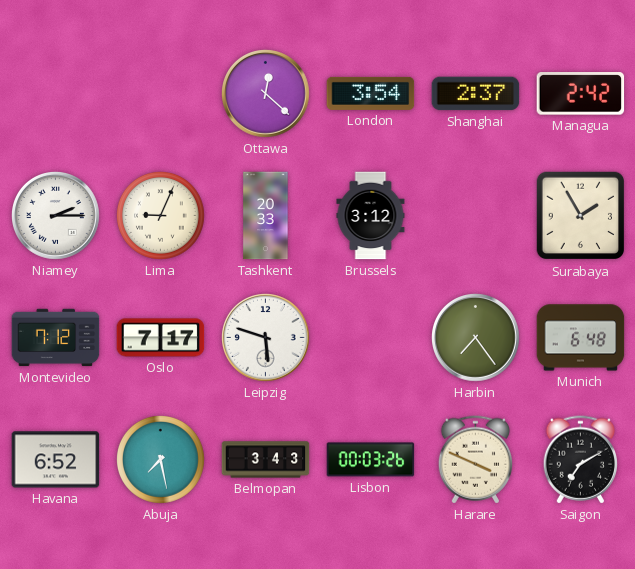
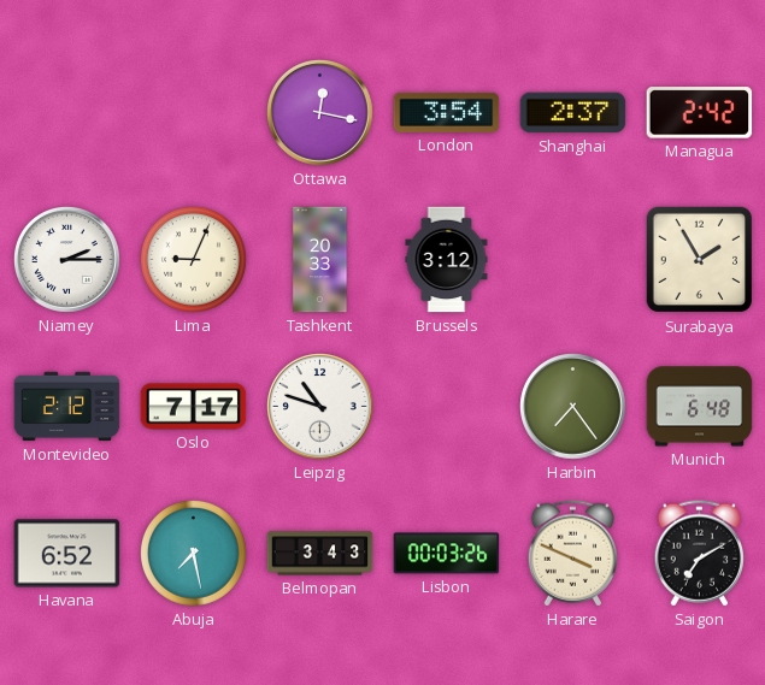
Ottawa: 12:22 -> 12:17
Montevideo: 7:12 -> 2:12
Leipzig: 5:48 -> 10:48
